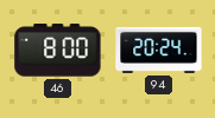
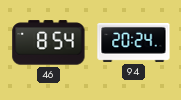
46: 8:00 -> 8:54
